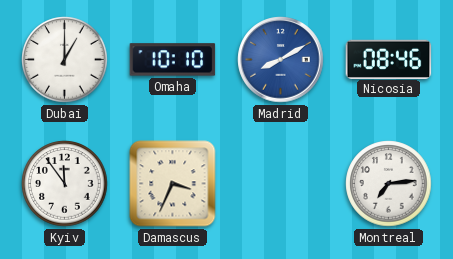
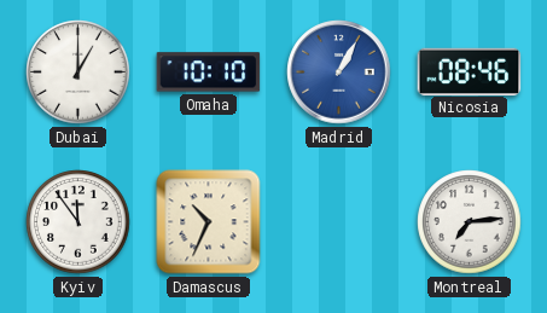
Madrid: 8:10 -> 1:05
Damascus: 3:34 -> 10:34
